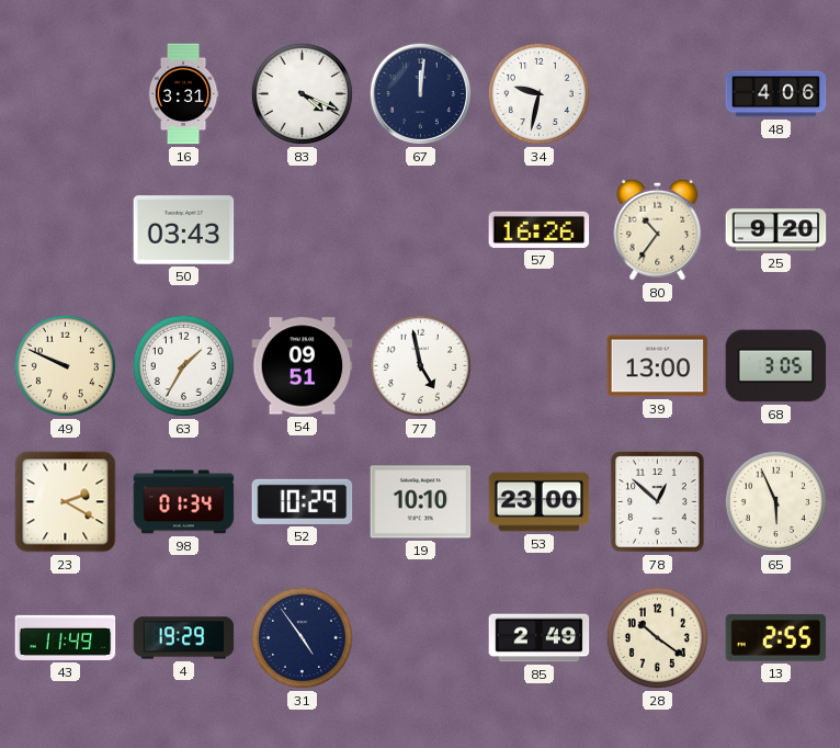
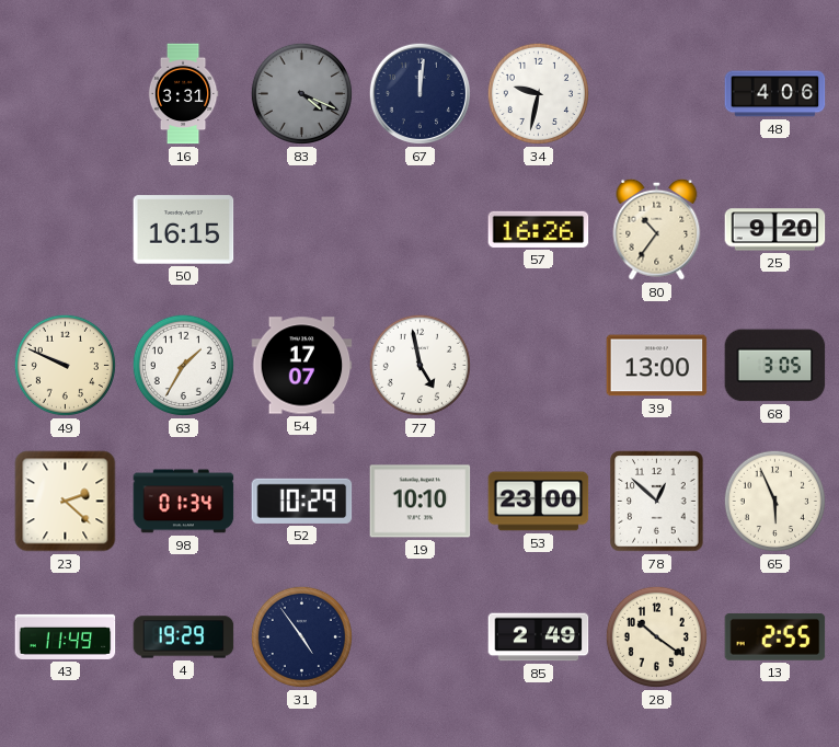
83 dial: white -> grey
50: 03:43 -> 16:15
54: 09:51 -> 17:07
23: 2:20 -> 2:22
